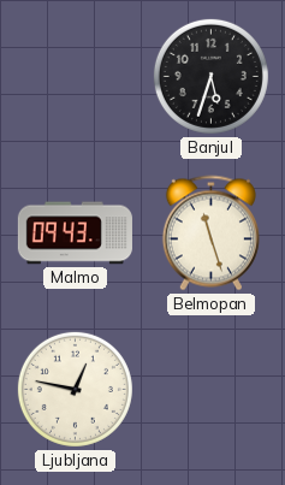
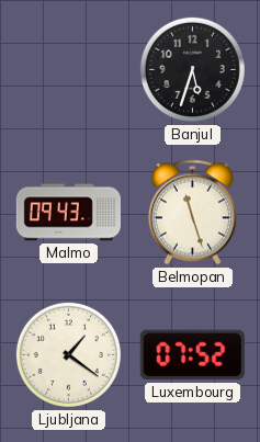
Ljubljana: 12:47 -> 1:21
Luxembourg: none -> 07:52
